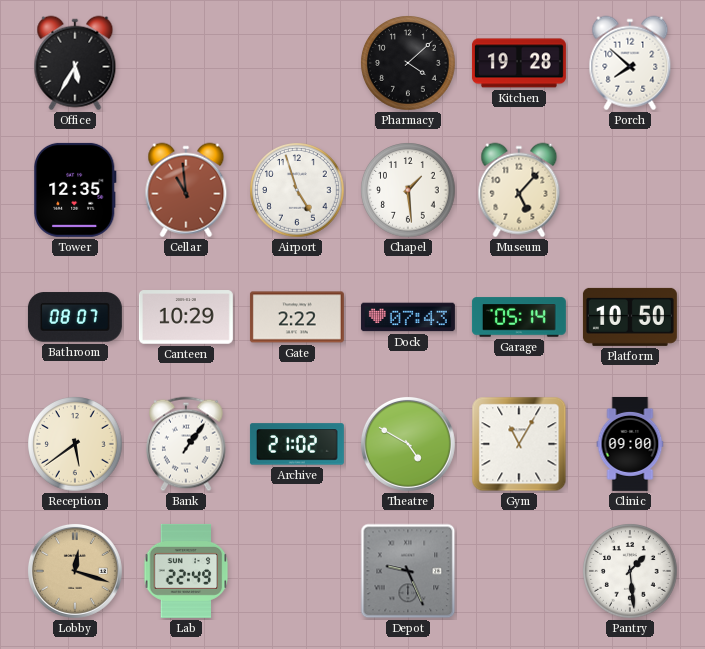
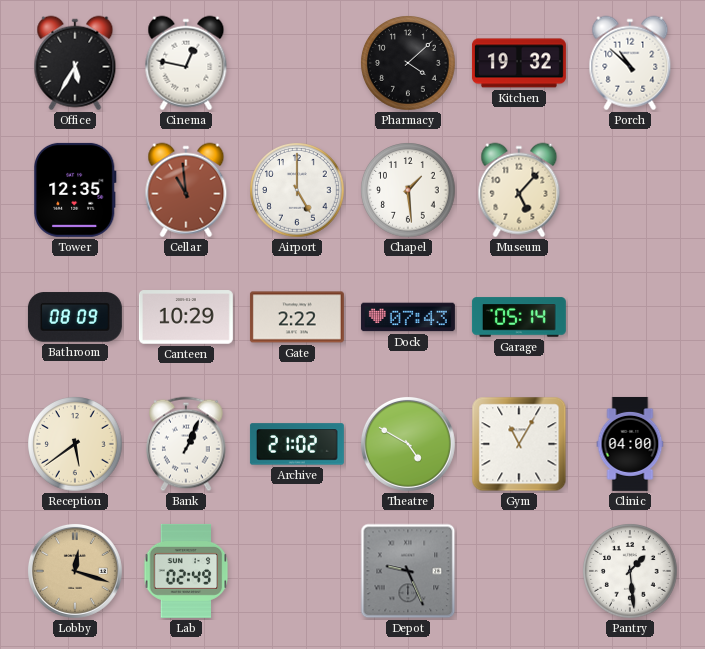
Cinema: none -> 12:47
Kitchen: 19:28 -> 19:32
Porch: 7:52 -> 10:52
Airport: 4:57 -> 5:00
Bathroom: 08:07 -> 08:09
Platform: 10:50 -> none
Bank: 1:06 -> 1:04
Clinic: 09:00 -> 04:00
Lab: 22:49 -> 02:49
